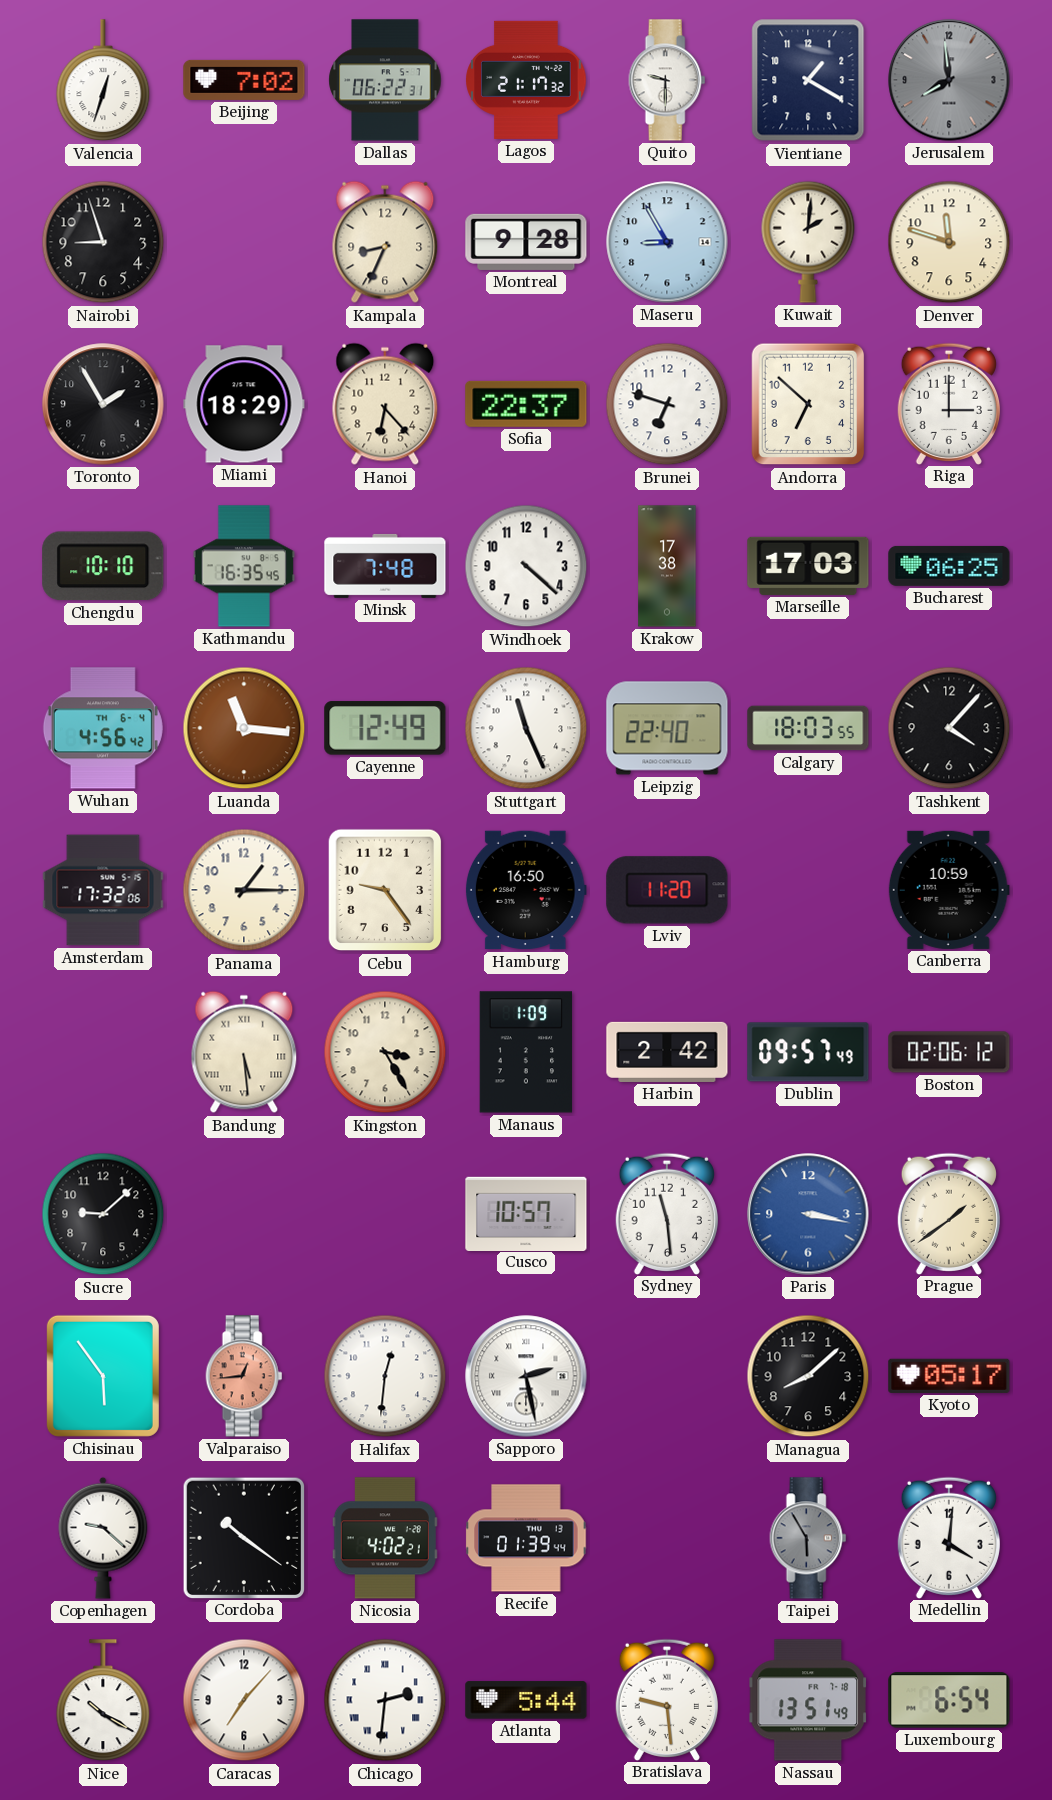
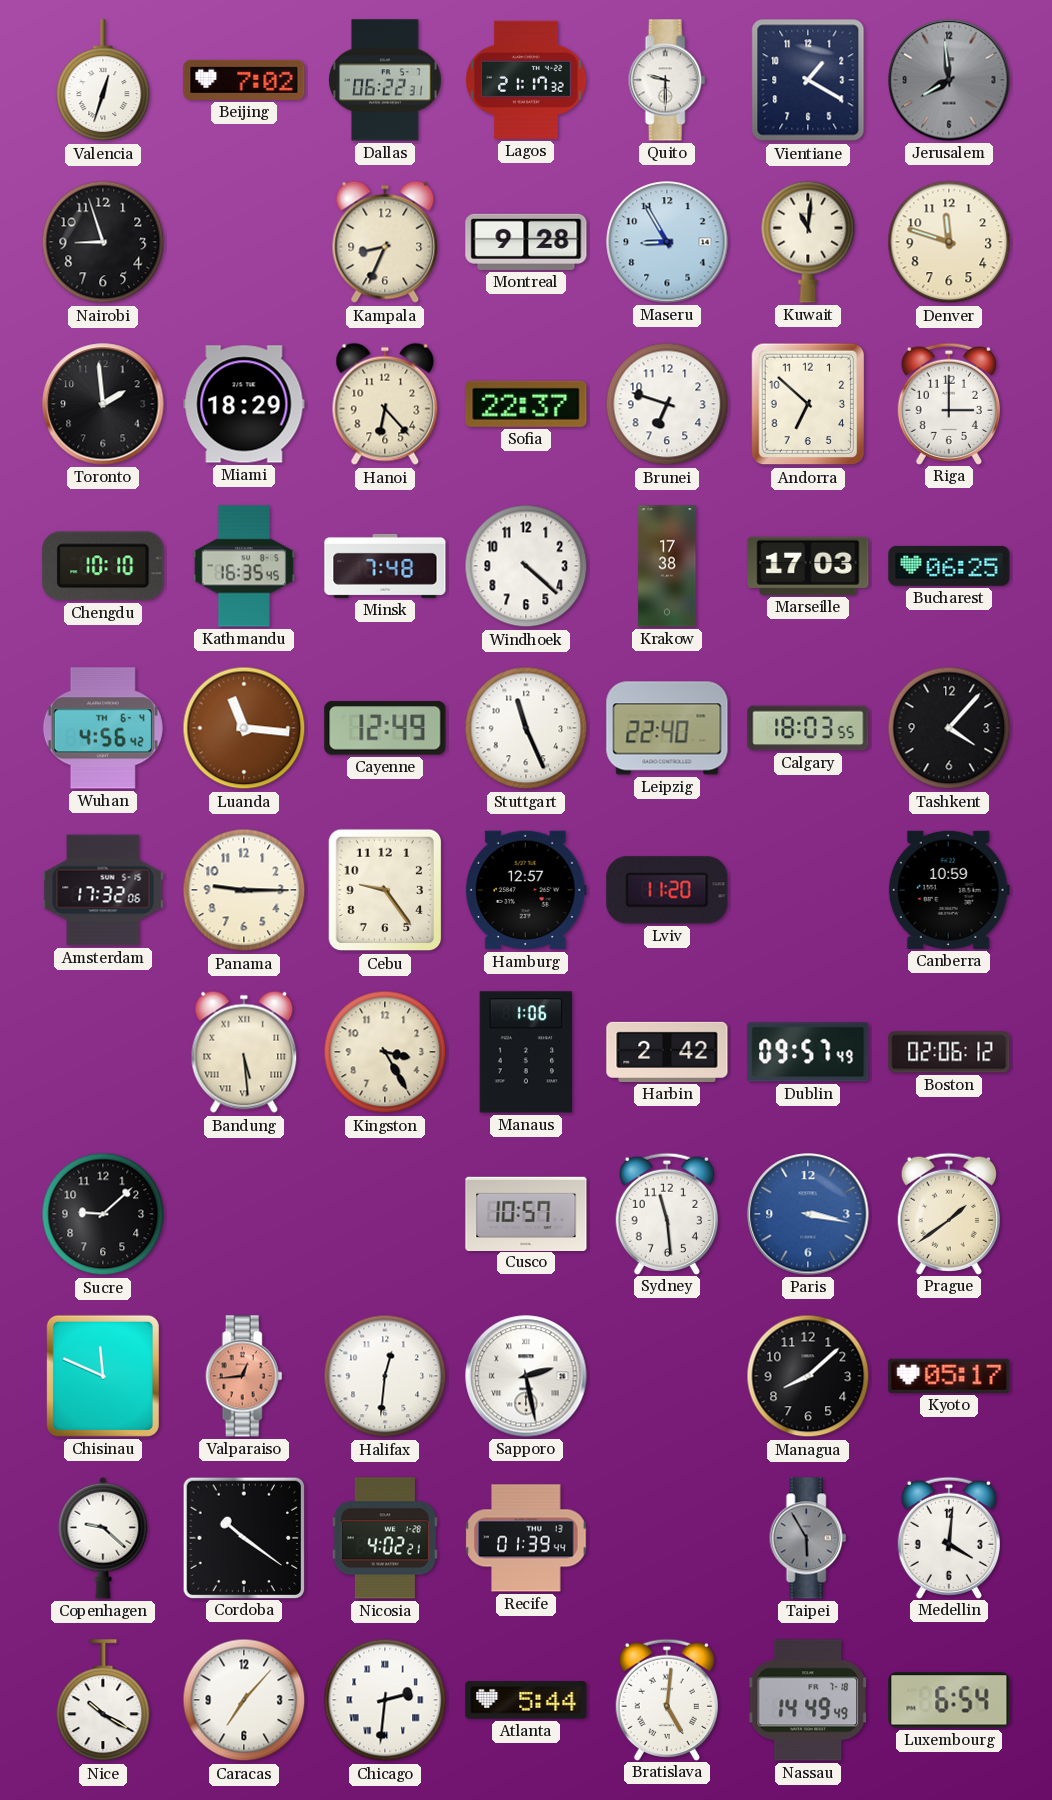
Kuwait: 2:01 -> 11:01
Toronto: 1:55 -> 1:59
Panama: 1:15 -> 9:15
Hamburg: 16:50 -> 12:57
Manaus: 1:09 -> 1:06
Chisinau: 5:54 -> 11:49
Bratislava: 9:29 -> 5:01
Nassau: 13:51 -> 14:49
